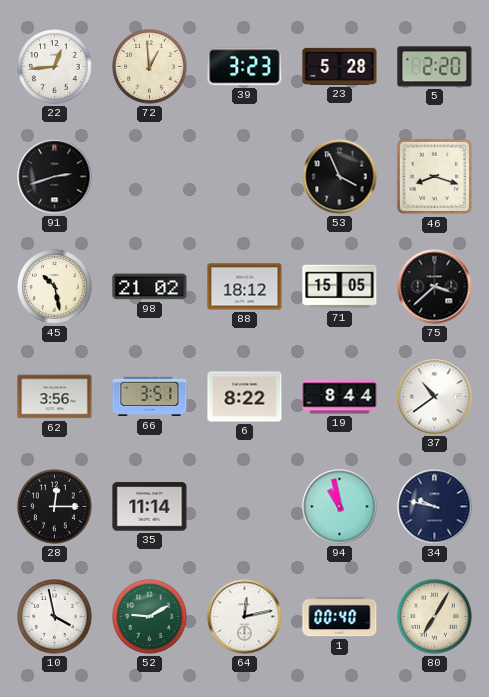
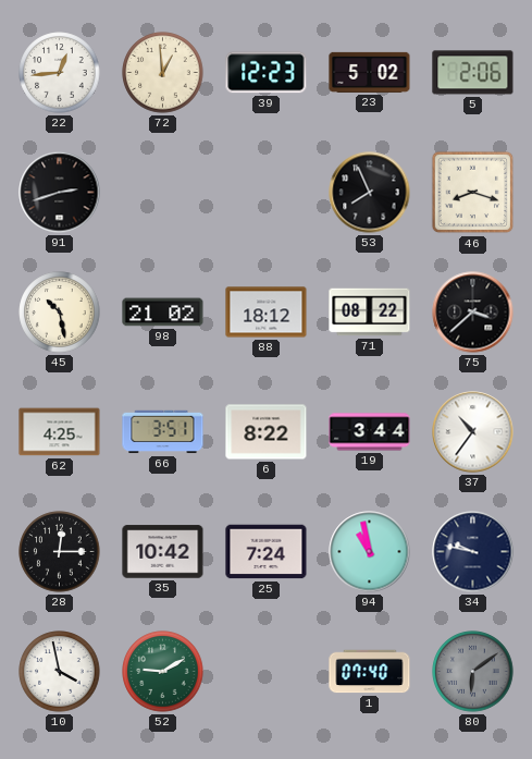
39: 3:23 -> 12:23
23: 5:28 -> 5:02
5: 2:20 -> 2:06
53: 3:56 -> 7:56
71: 15:05 -> 08:22
62: 3:56 -> 4:25
19: 8:44 -> 3:44
37: 10:39 -> 10:36
35: 11:14 -> 10:42
25: none -> 7:24
64: 12:13 -> none
1: 00:40 -> 07:40
80: 7:05 -> 6:09
80 dial: cream -> grey
